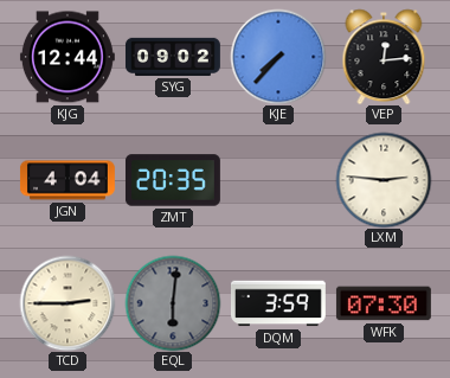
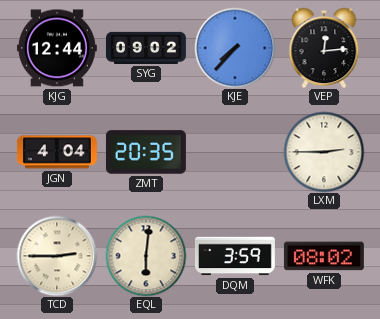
LXM: 2:46 -> 2:45
EQL dial: grey -> cream
WFK: 07:30 -> 08:02
